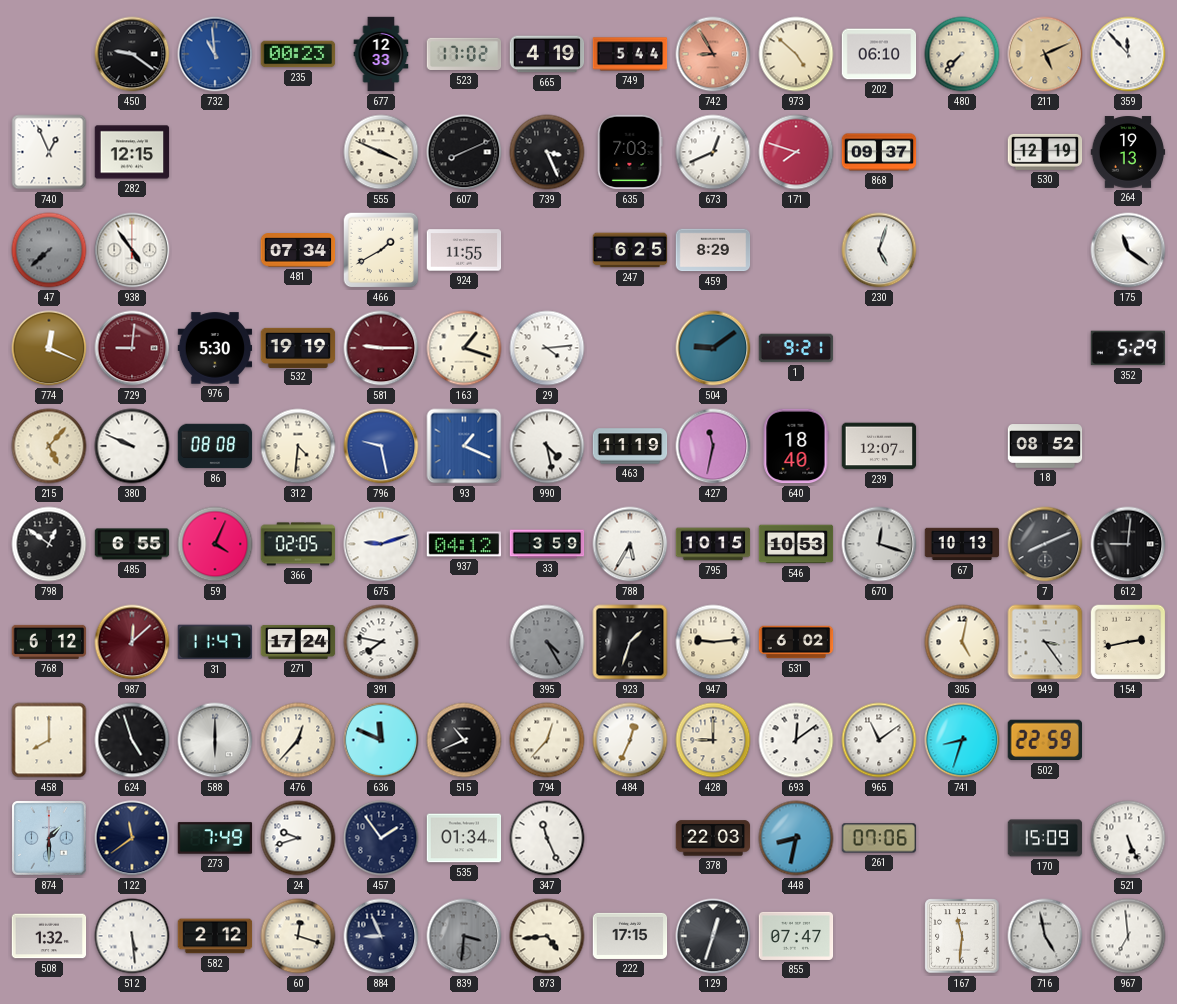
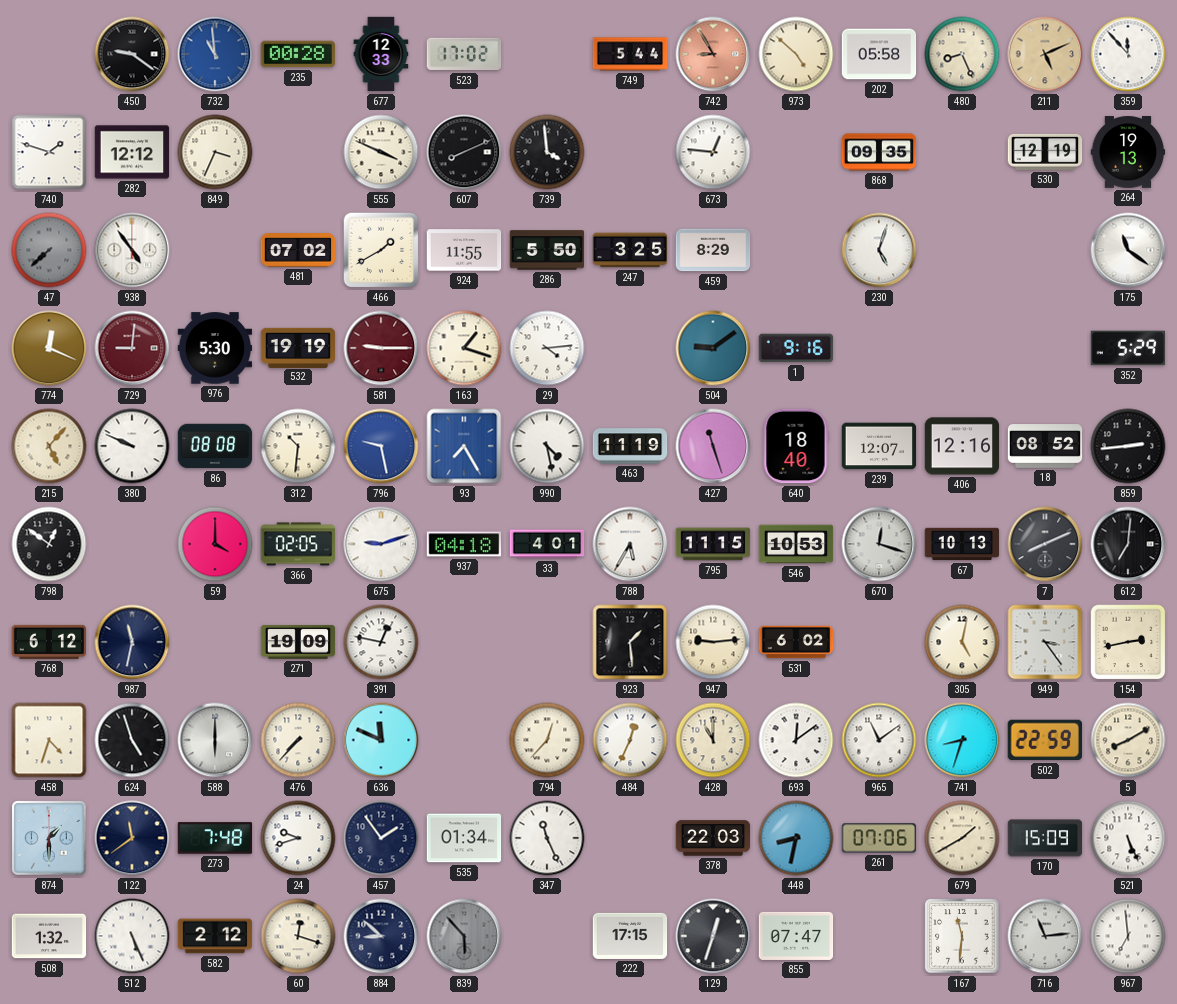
235: 00:23 -> 00:28
665: 4:19 -> none
202: 06:10 -> 05:58
480: 7:37 -> 8:26
740: 12:56 -> 1:48
282: 12:15 -> 12:12
849: none -> 3:34
739: 3:26 -> 3:59
635: 7:03 -> none
673: 12:41 -> 12:46
171: 7:48 -> none
868: 09:37 -> 09:35
481: 07:34 -> 07:02
286: none -> 5:50
247: 6:25 -> 3:25
1: 9:21 -> 9:16
312: 4:31 -> 10:31
93: 1:19 -> 7:25
427: 11:32 -> 11:27
406: none -> 12:16
859: none -> 2:44
485: 6:55 -> none
59: 4:04 -> 4:00
937: 04:12 -> 04:18
33: 3:59 -> 4:01
795: 10:15 -> 11:15
612: 9:01 -> 7:01
987: 12:08 -> 11:32
987 dial: burgundy -> navy
31: 11:47 -> none
271: 17:24 -> 19:09
391: 7:47 -> 12:47
395: 4:25 -> none
923: 1:33 -> 1:29
458: 8:00 -> 4:33
476: 12:37 -> 7:37
515: 10:41 -> none
428: 9:00 -> 11:00
5: none -> 8:10
273: 7:49 -> 7:48
679: none -> 1:40
512: 5:29 -> 5:26
884: 8:56 -> 8:52
839: 3:31 -> 5:53
873: 4:44 -> none
716: 4:58 -> 11:14
